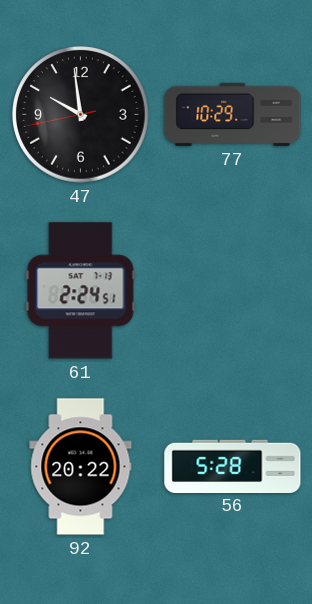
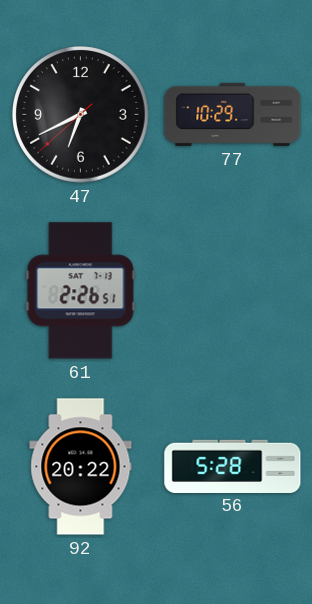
47: 9:58 -> 6:40
61: 2:24 -> 2:26
